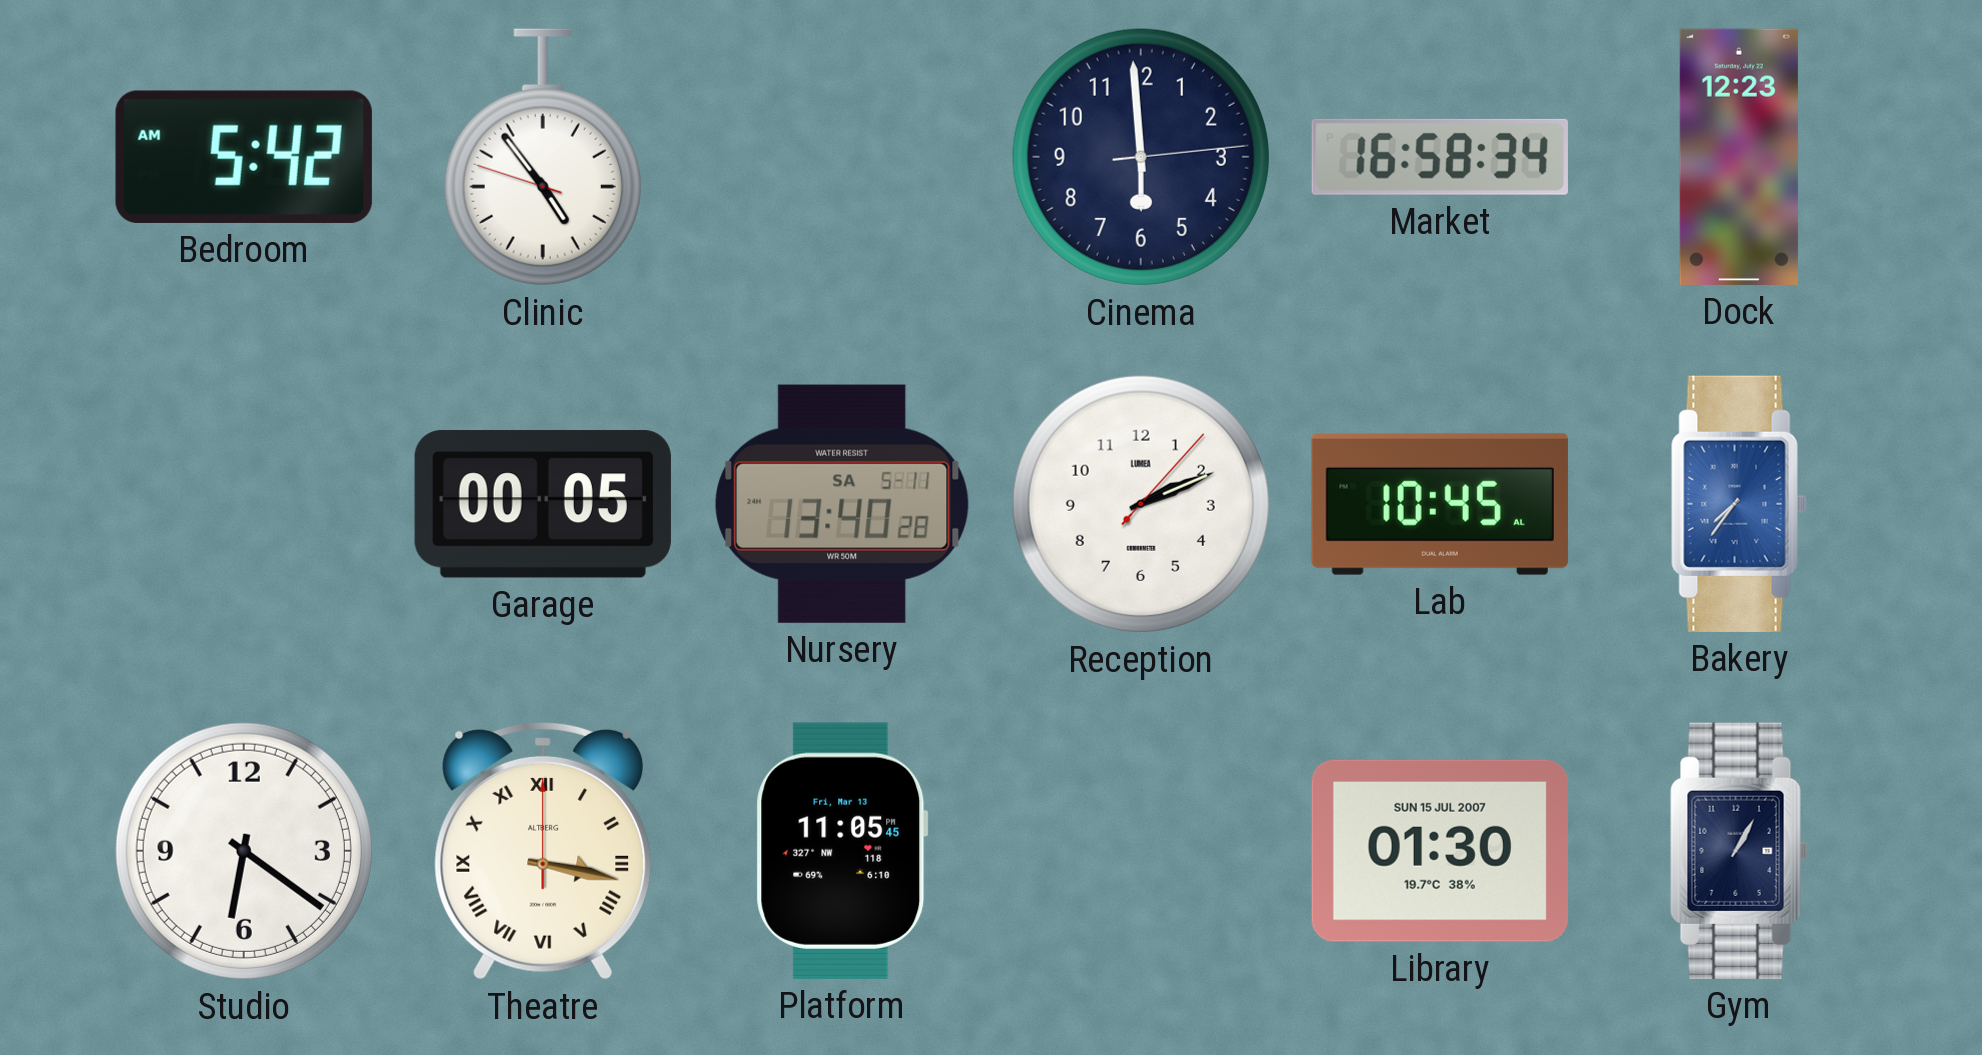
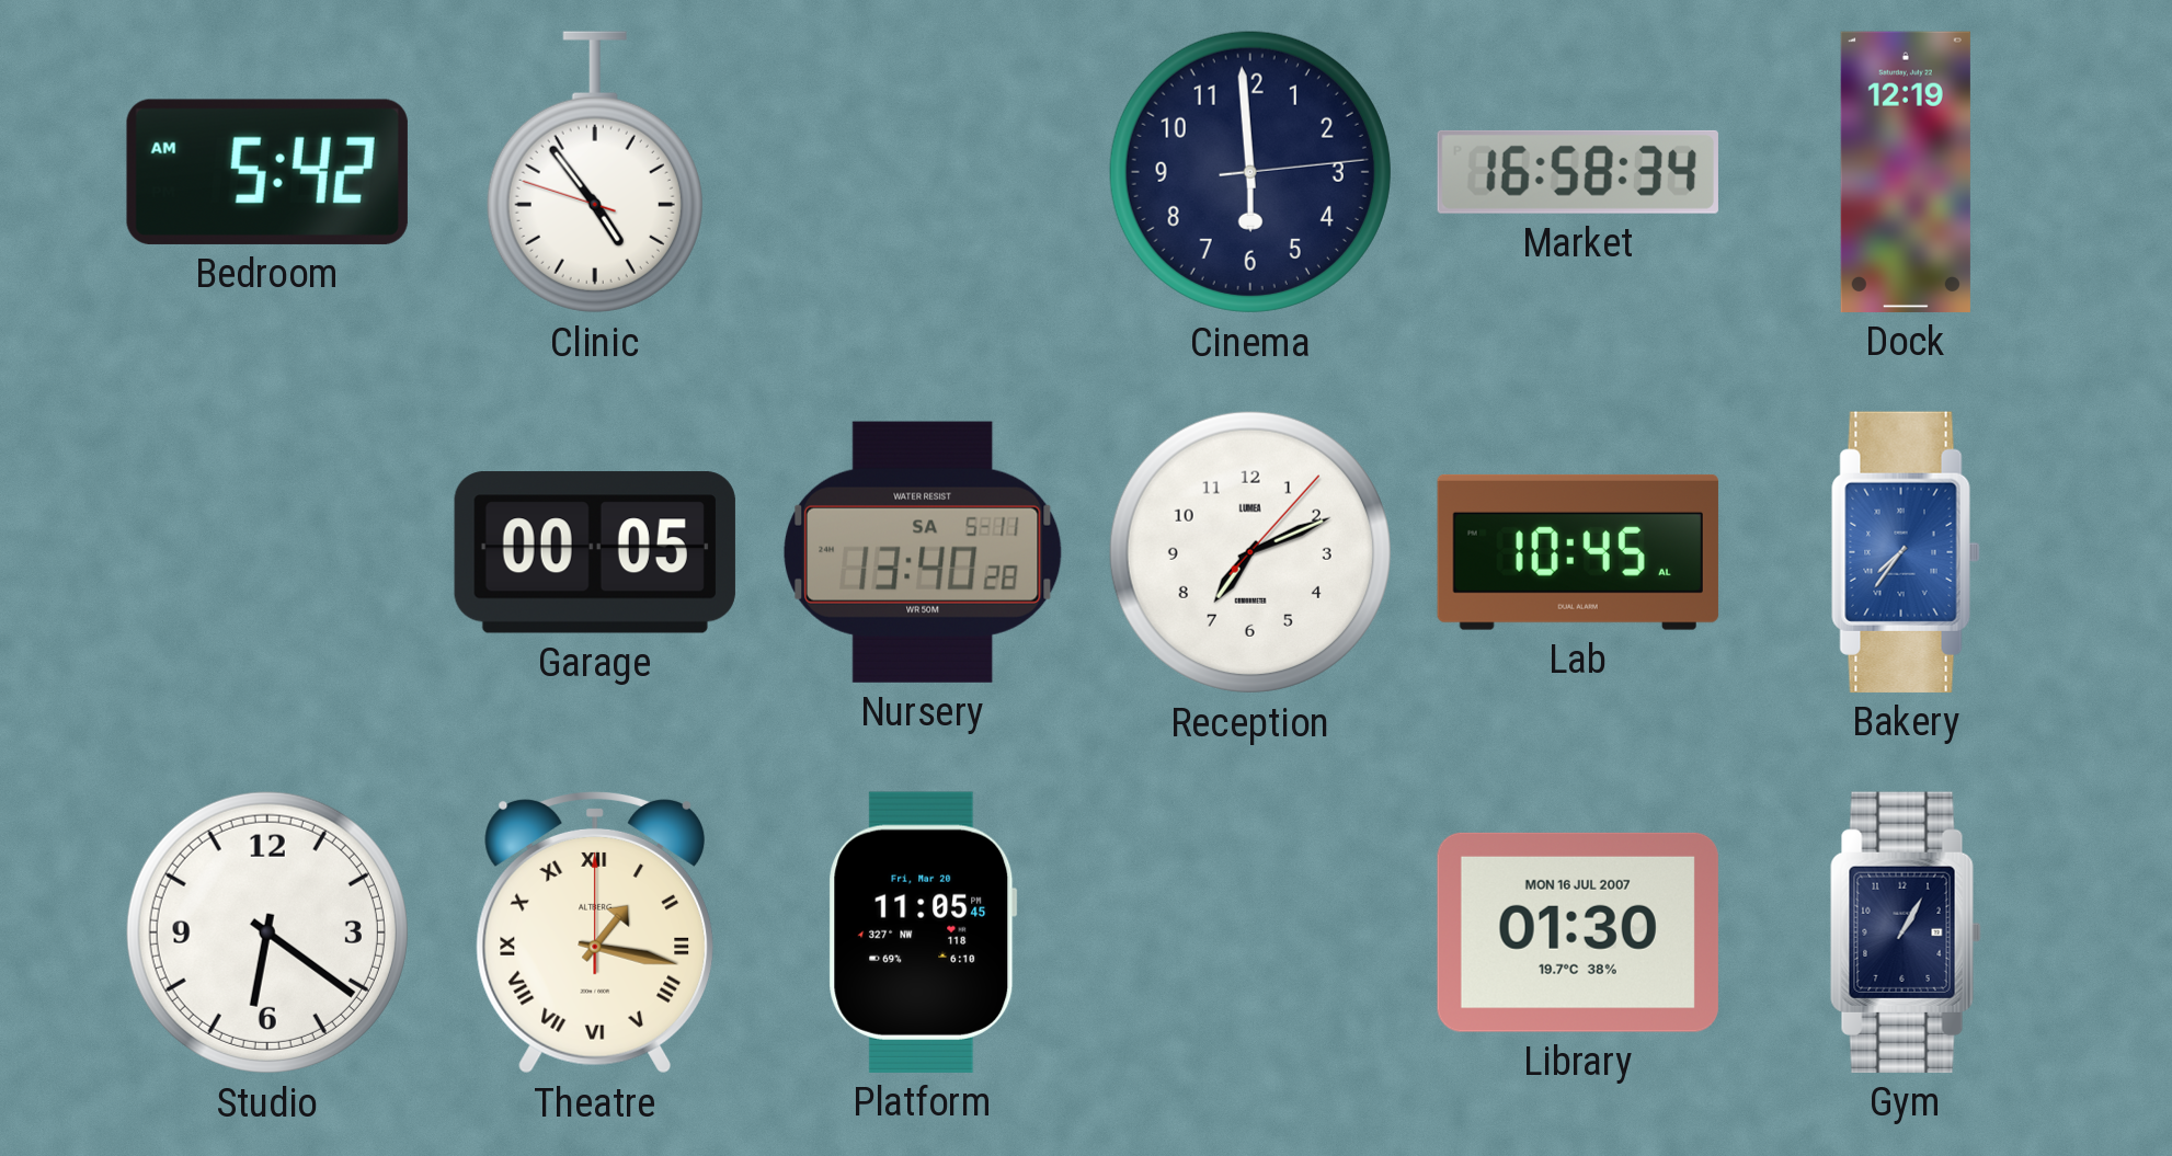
Dock: 12:23 -> 12:19
Reception: 2:11 -> 7:11
Theatre: 3:17 -> 1:17
Platform date: Fri, Mar 13 -> Fri, Mar 20
Library date: SUN 15 JUL 2007 -> MON 16 JUL 2007
